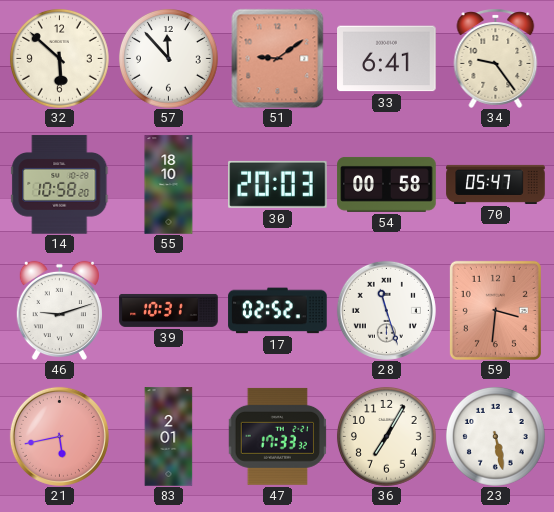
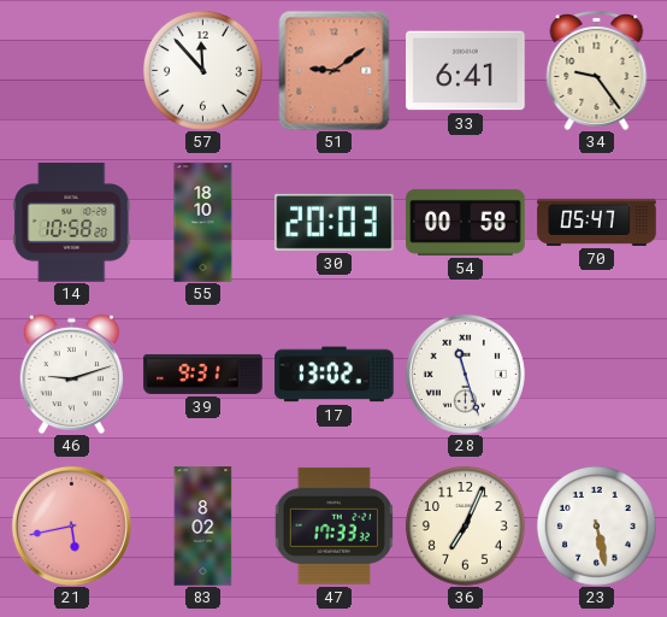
32: 5:52 -> none
39: 10:31 -> 9:31
17: 02:52 -> 13:02
59: 3:31 -> none
83: 2:01 -> 8:02
36: 7:05 -> 7:04
